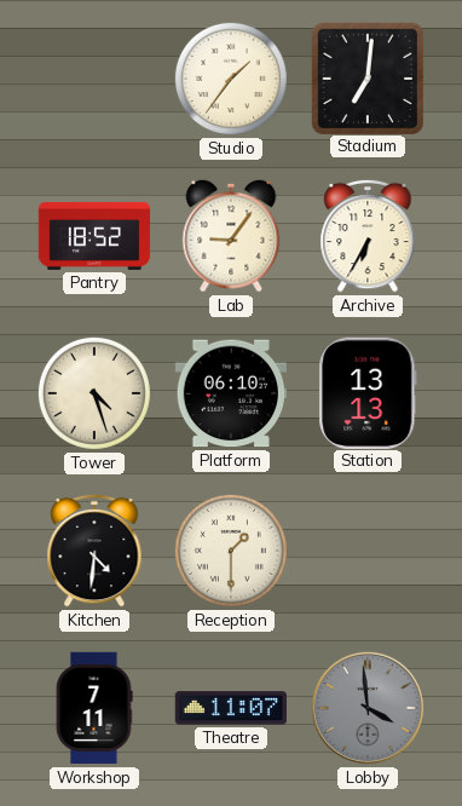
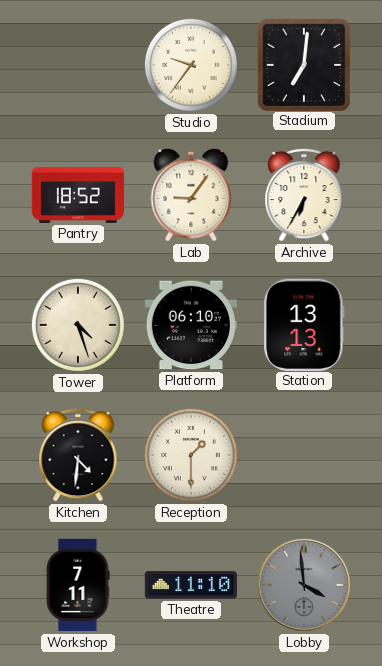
Studio: 1:36 -> 9:36
Theatre: 11:07 -> 11:10
